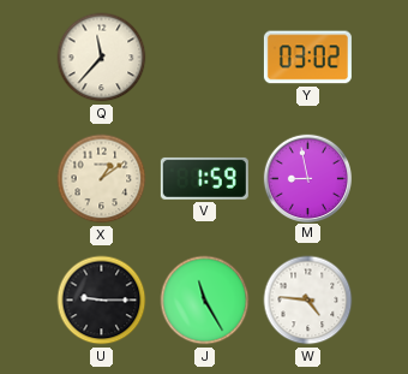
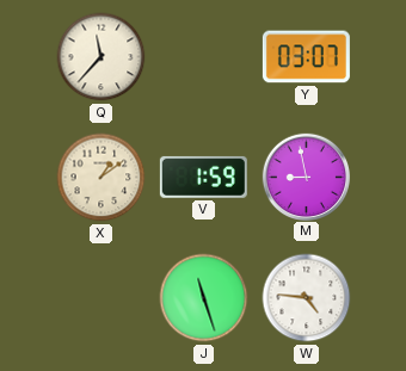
Y: 03:02 -> 03:07
U: 9:15 -> none
J: 11:25 -> 11:27
